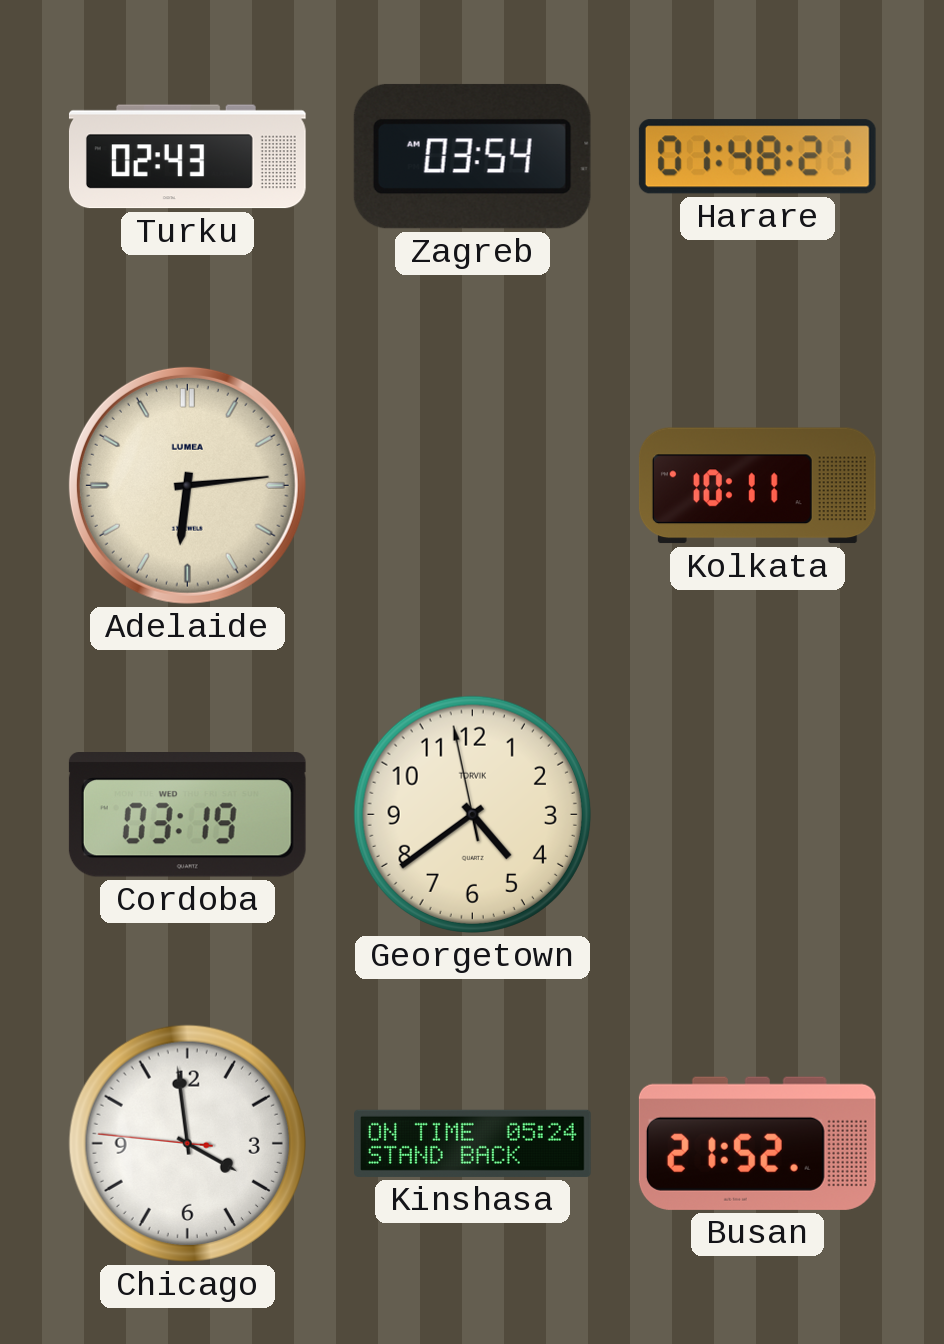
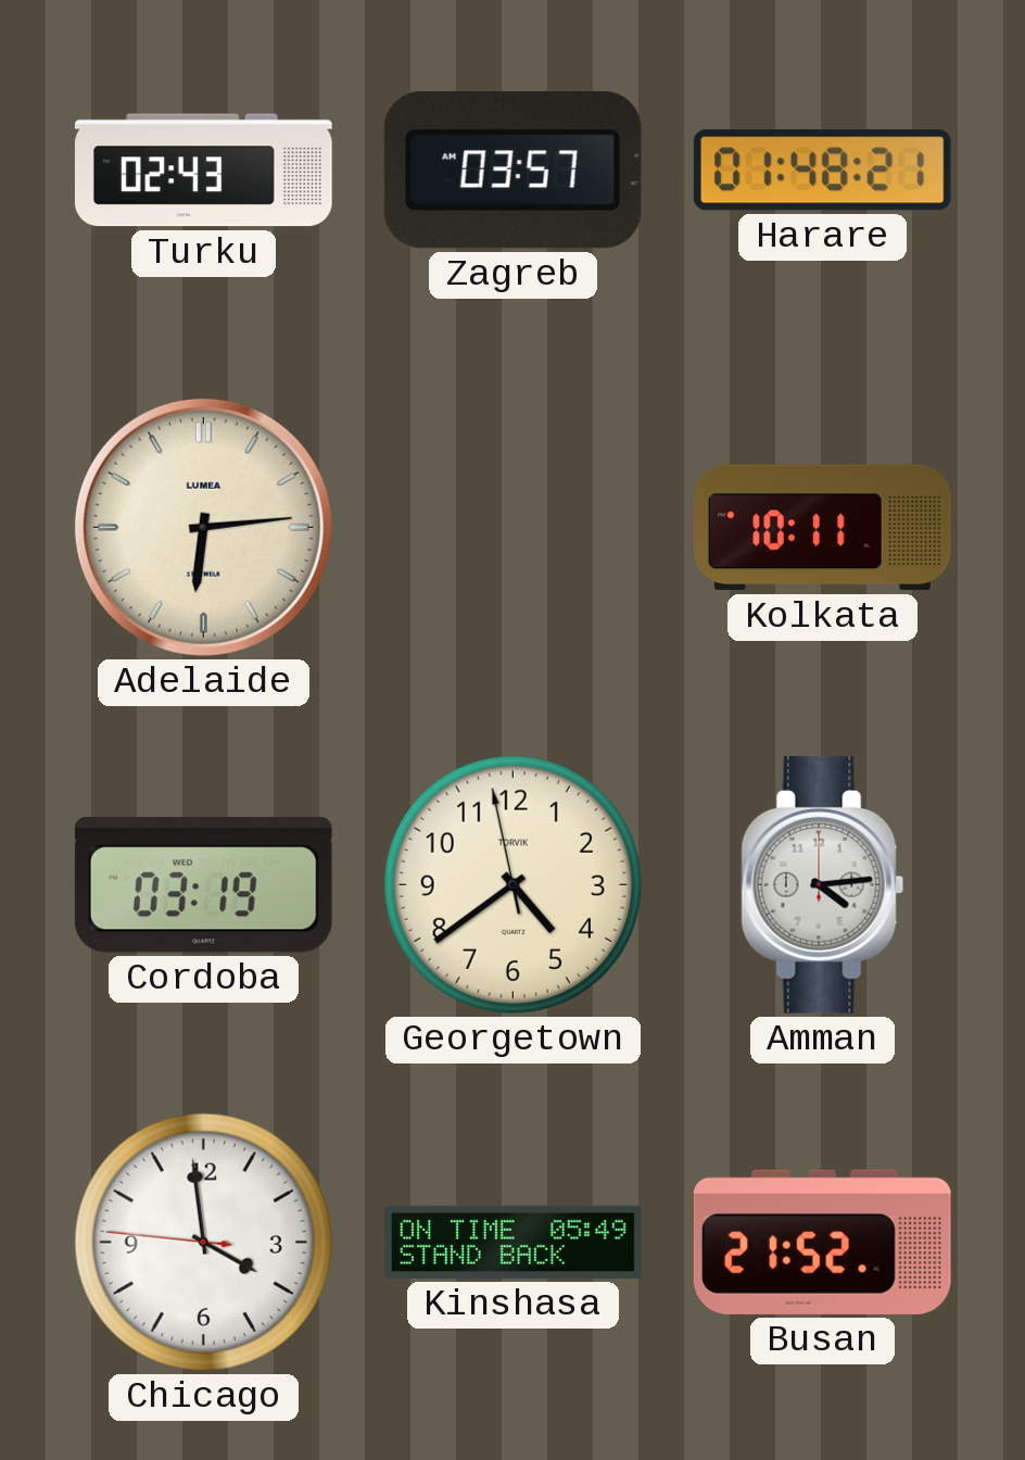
Zagreb: 03:54 -> 03:57
Amman: none -> 4:14
Kinshasa: 05:24 -> 05:49
